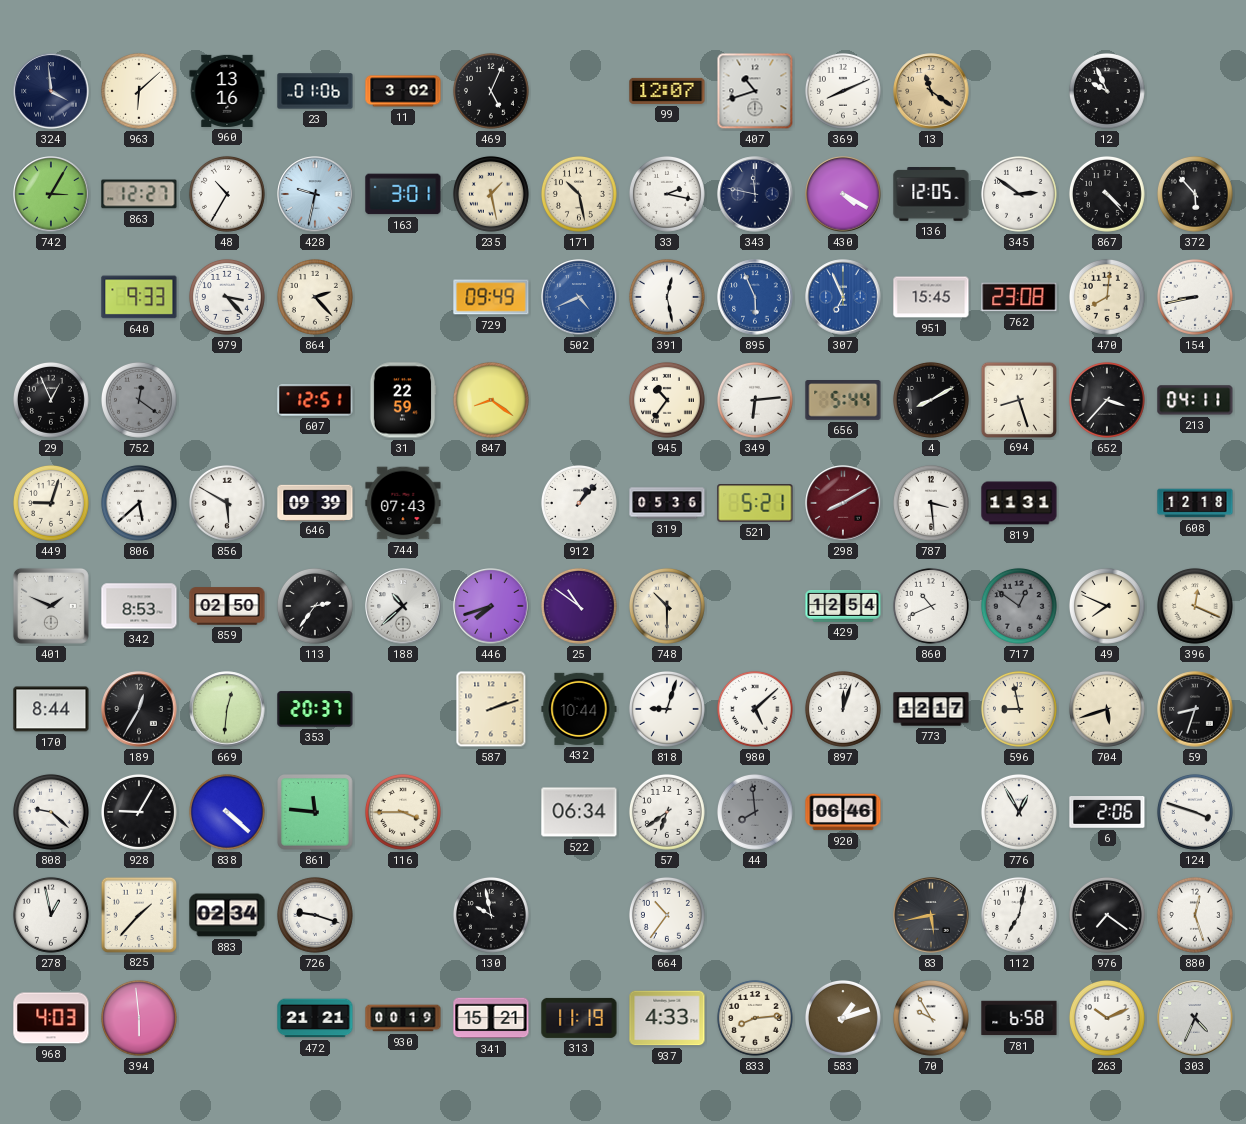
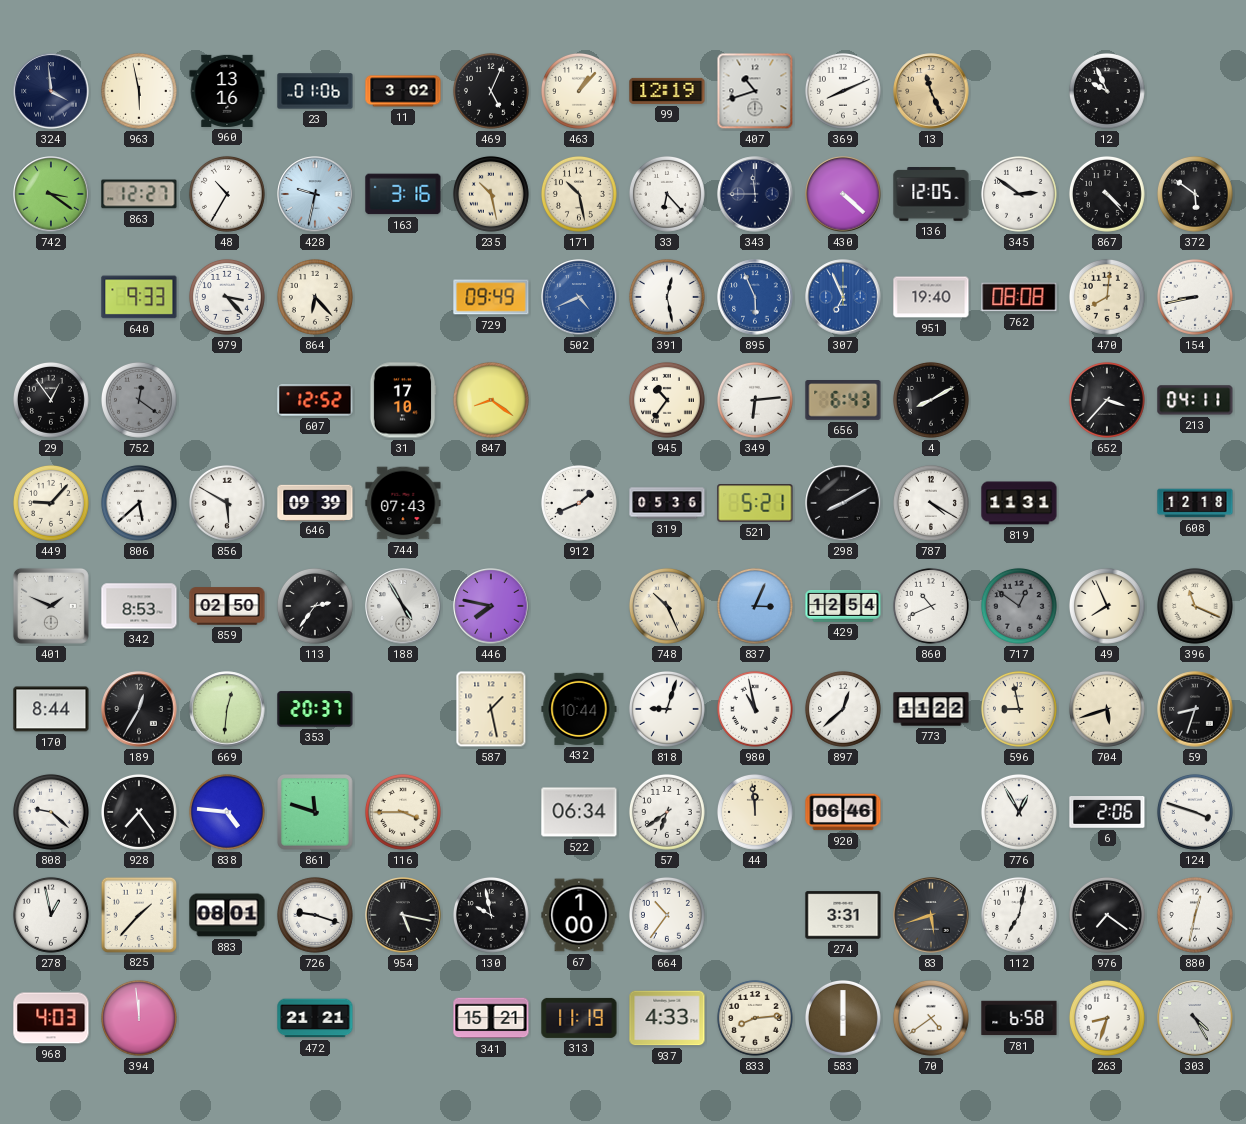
963: 6:08 -> 5:58
463: none -> 1:07
99: 12:07 -> 12:19
13: 11:21 -> 11:26
742: 3:05 -> 3:21
163: 3:01 -> 3:16
235: 1:28 -> 10:28
33: 2:17 -> 6:23
343: 11:47 -> 11:45
430: 4:20 -> 4:22
372: 5:53 -> 5:51
864: 2:23 -> 6:23
951: 15:45 -> 19:40
762: 23:08 -> 08:08
29: 12:56 -> 12:54
607: 12:51 -> 12:52
31: 22:59 -> 17:10
656: 5:44 -> 6:43
694: 8:27 -> none
449: 9:03 -> 9:07
912: 1:07 -> 1:41
298 dial: burgundy -> black
787: 3:29 -> 4:20
188: 10:38 -> 4:55
446: 7:42 -> 7:47
25: 10:51 -> none
748: 10:30 -> 10:26
837: none -> 3:04
49: 7:49 -> 7:56
396: 12:19 -> 11:19
587: 2:12 -> 1:28
980: 5:08 -> 10:58
897: 12:03 -> 12:38
773: 12:17 -> 11:22
928: 9:05 -> 7:24
838: 4:22 -> 4:46
861: 11:46 -> 11:48
44: 7:59 -> 11:59
44 dial: grey -> cream
883: 02:34 -> 08:01
954: none -> 5:17
67: none -> 1:00
274: none -> 3:31
83: 5:43 -> 5:42
880: 12:27 -> 12:32
394: 5:59 -> 11:59
930: 00:19 -> none
583: 1:12 -> 6:00
70: 9:55 -> 4:39
263: 10:11 -> 8:33
303: 4:34 -> 4:25
